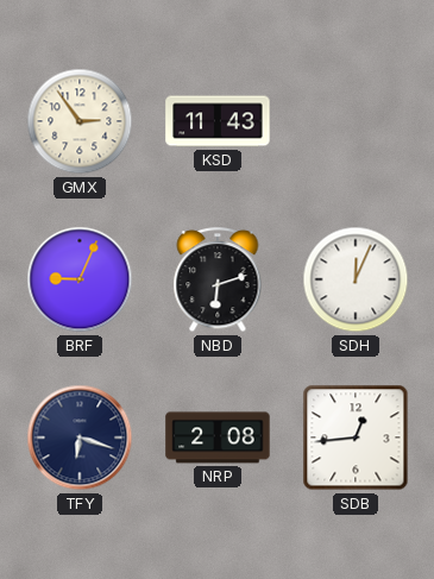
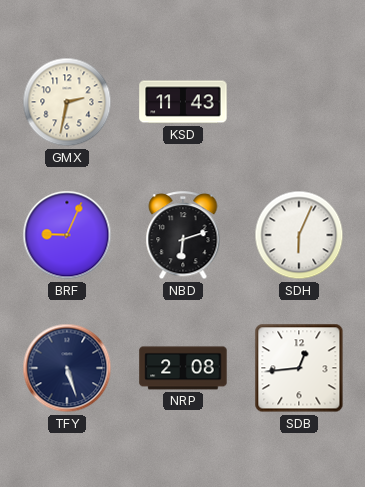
GMX: 2:54 -> 2:32
SDH: 12:04 -> 6:04
TFY: 6:18 -> 5:27
